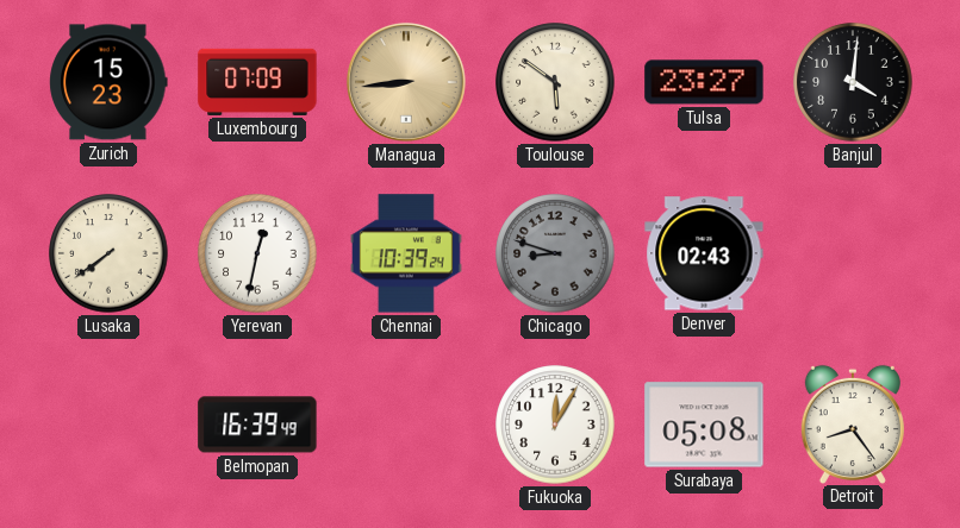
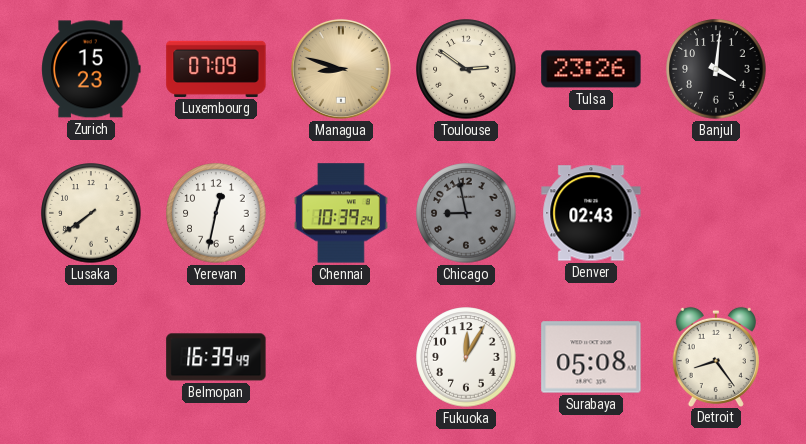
Managua: 8:44 -> 8:48
Toulouse: 5:51 -> 2:51
Tulsa: 23:27 -> 23:26
Chicago: 8:48 -> 8:58
